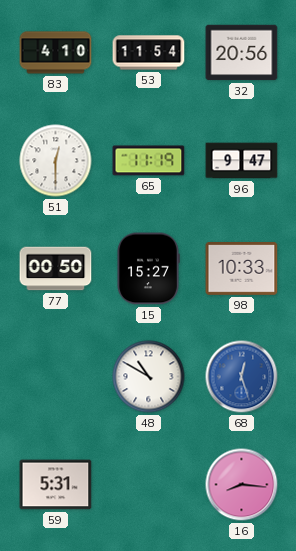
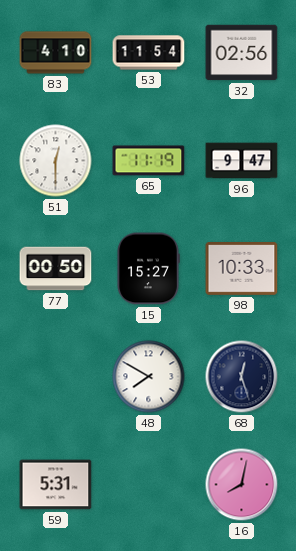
32: 20:56 -> 02:56
48: 10:50 -> 7:50
68 dial: blue -> navy
16: 8:16 -> 8:02
